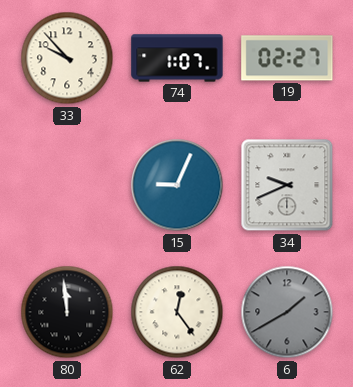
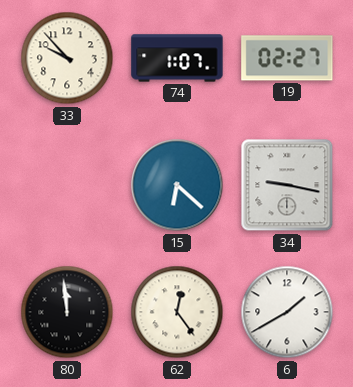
15: 9:04 -> 6:22
34: 9:41 -> 9:17
6 dial: grey -> white
